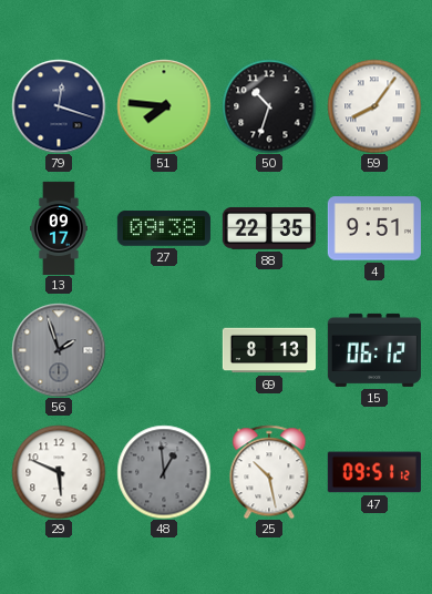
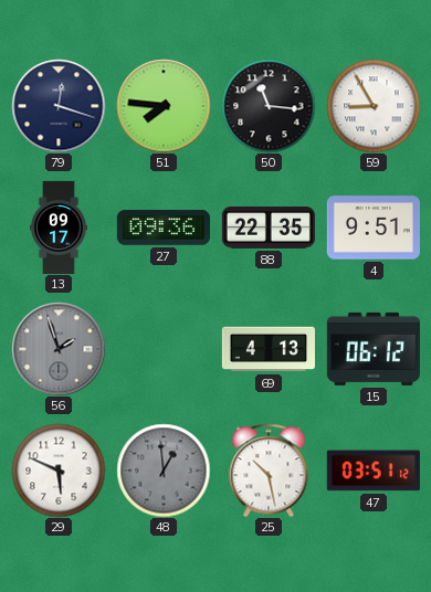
50: 10:33 -> 11:16
59: 8:06 -> 8:55
27: 09:38 -> 09:36
69: 8:13 -> 4:13
47: 09:51 -> 03:51
